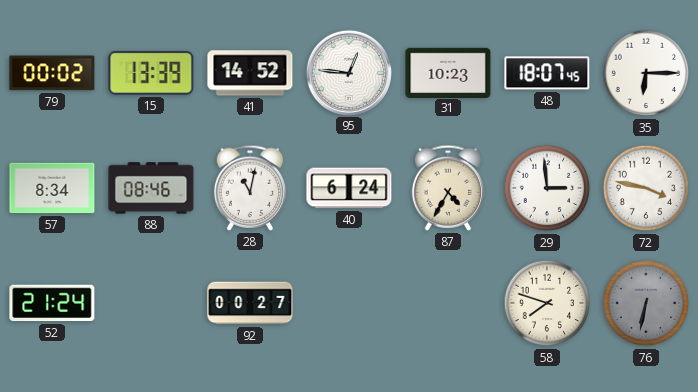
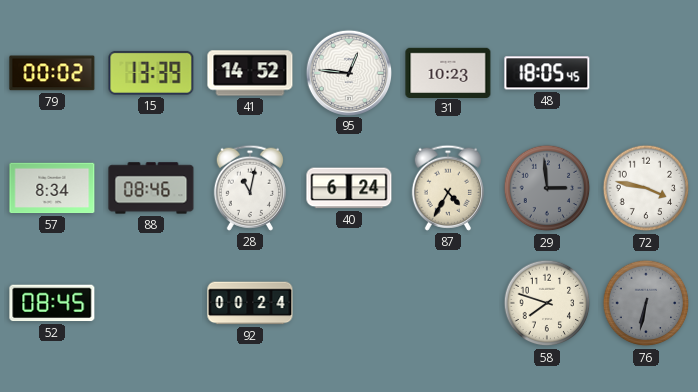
48: 18:07 -> 18:05
35: 6:15 -> none
29 dial: white -> grey
52: 21:24 -> 08:45
92: 00:27 -> 00:24
